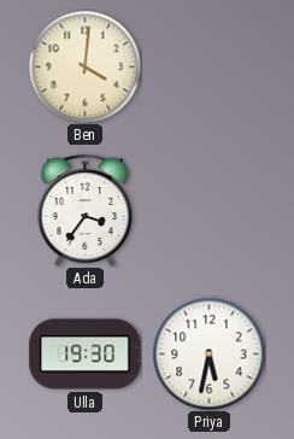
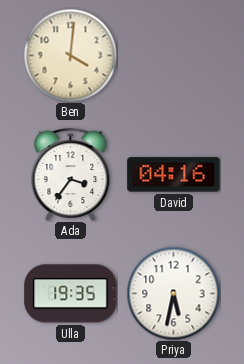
David: none -> 04:16
Ulla: 19:30 -> 19:35
